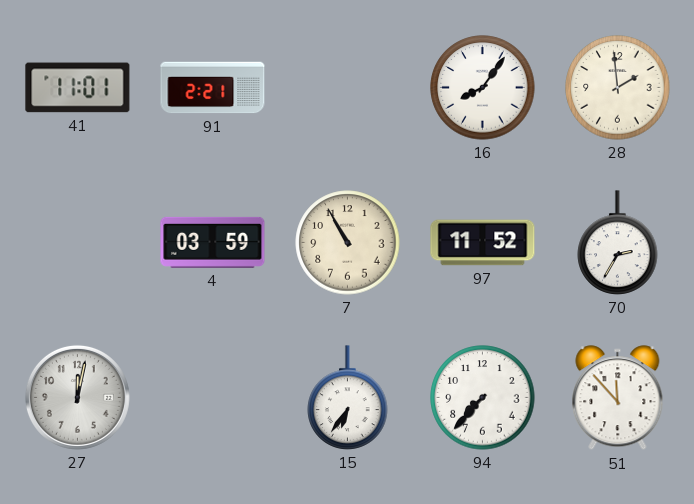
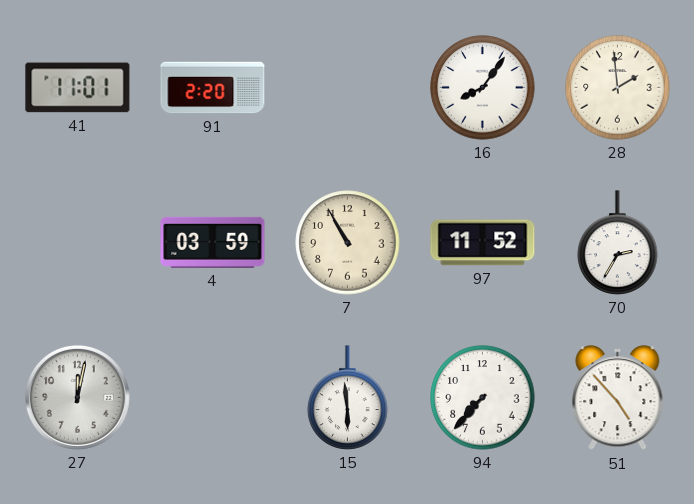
91: 2:21 -> 2:20
15: 6:36 -> 5:59
51: 11:53 -> 4:53
